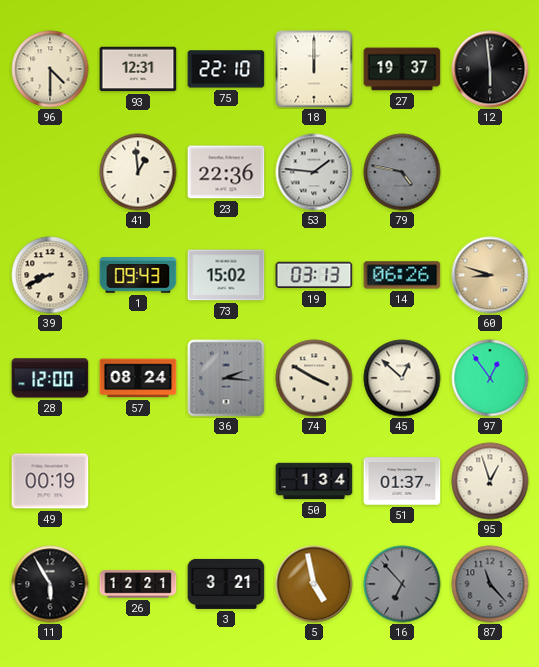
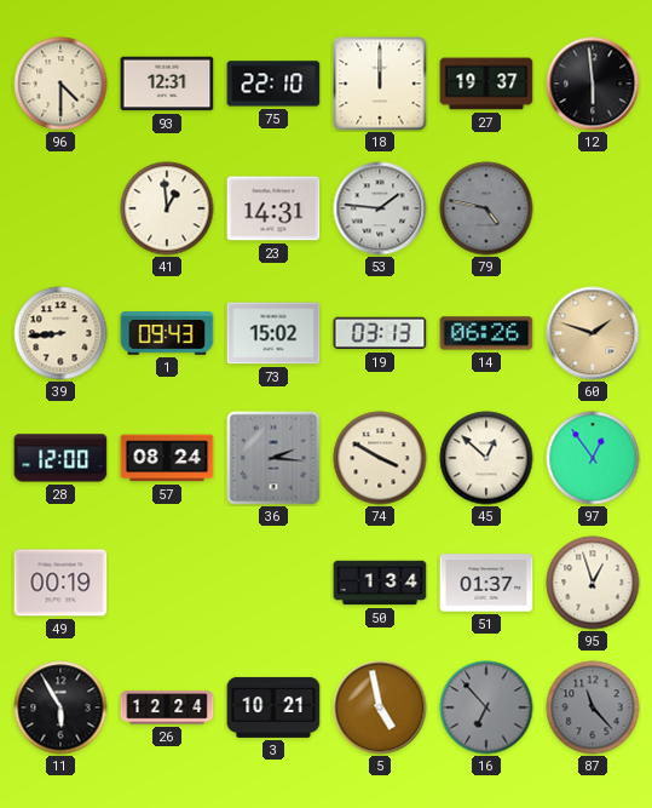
23: 22:36 -> 14:31
39: 8:41 -> 8:44
60: 8:48 -> 1:48
26: 12:21 -> 12:24
3: 3:21 -> 10:21
